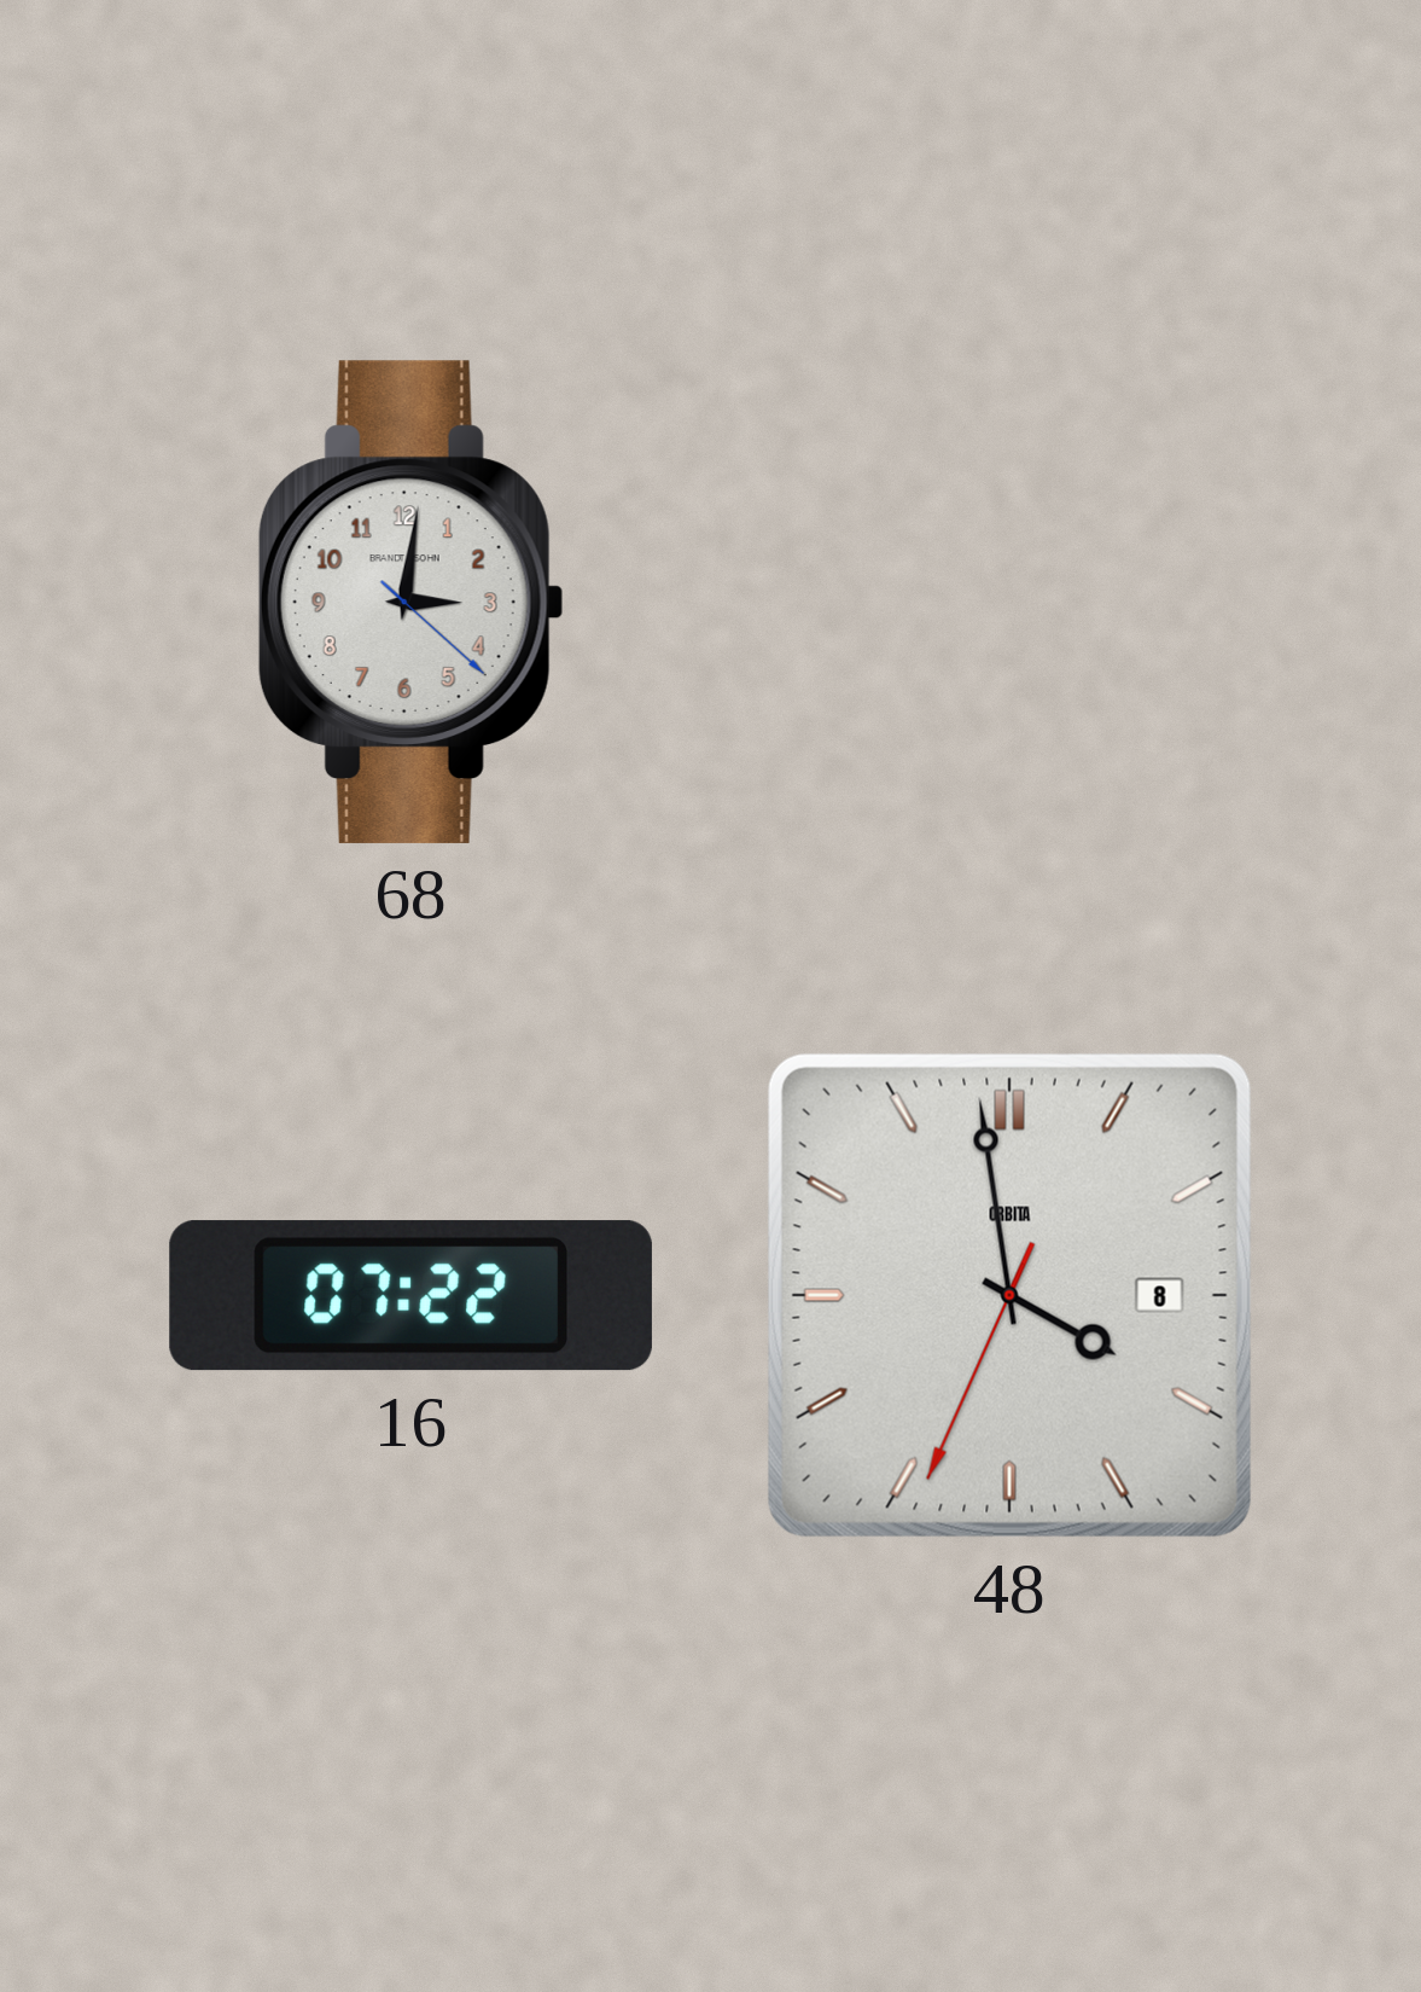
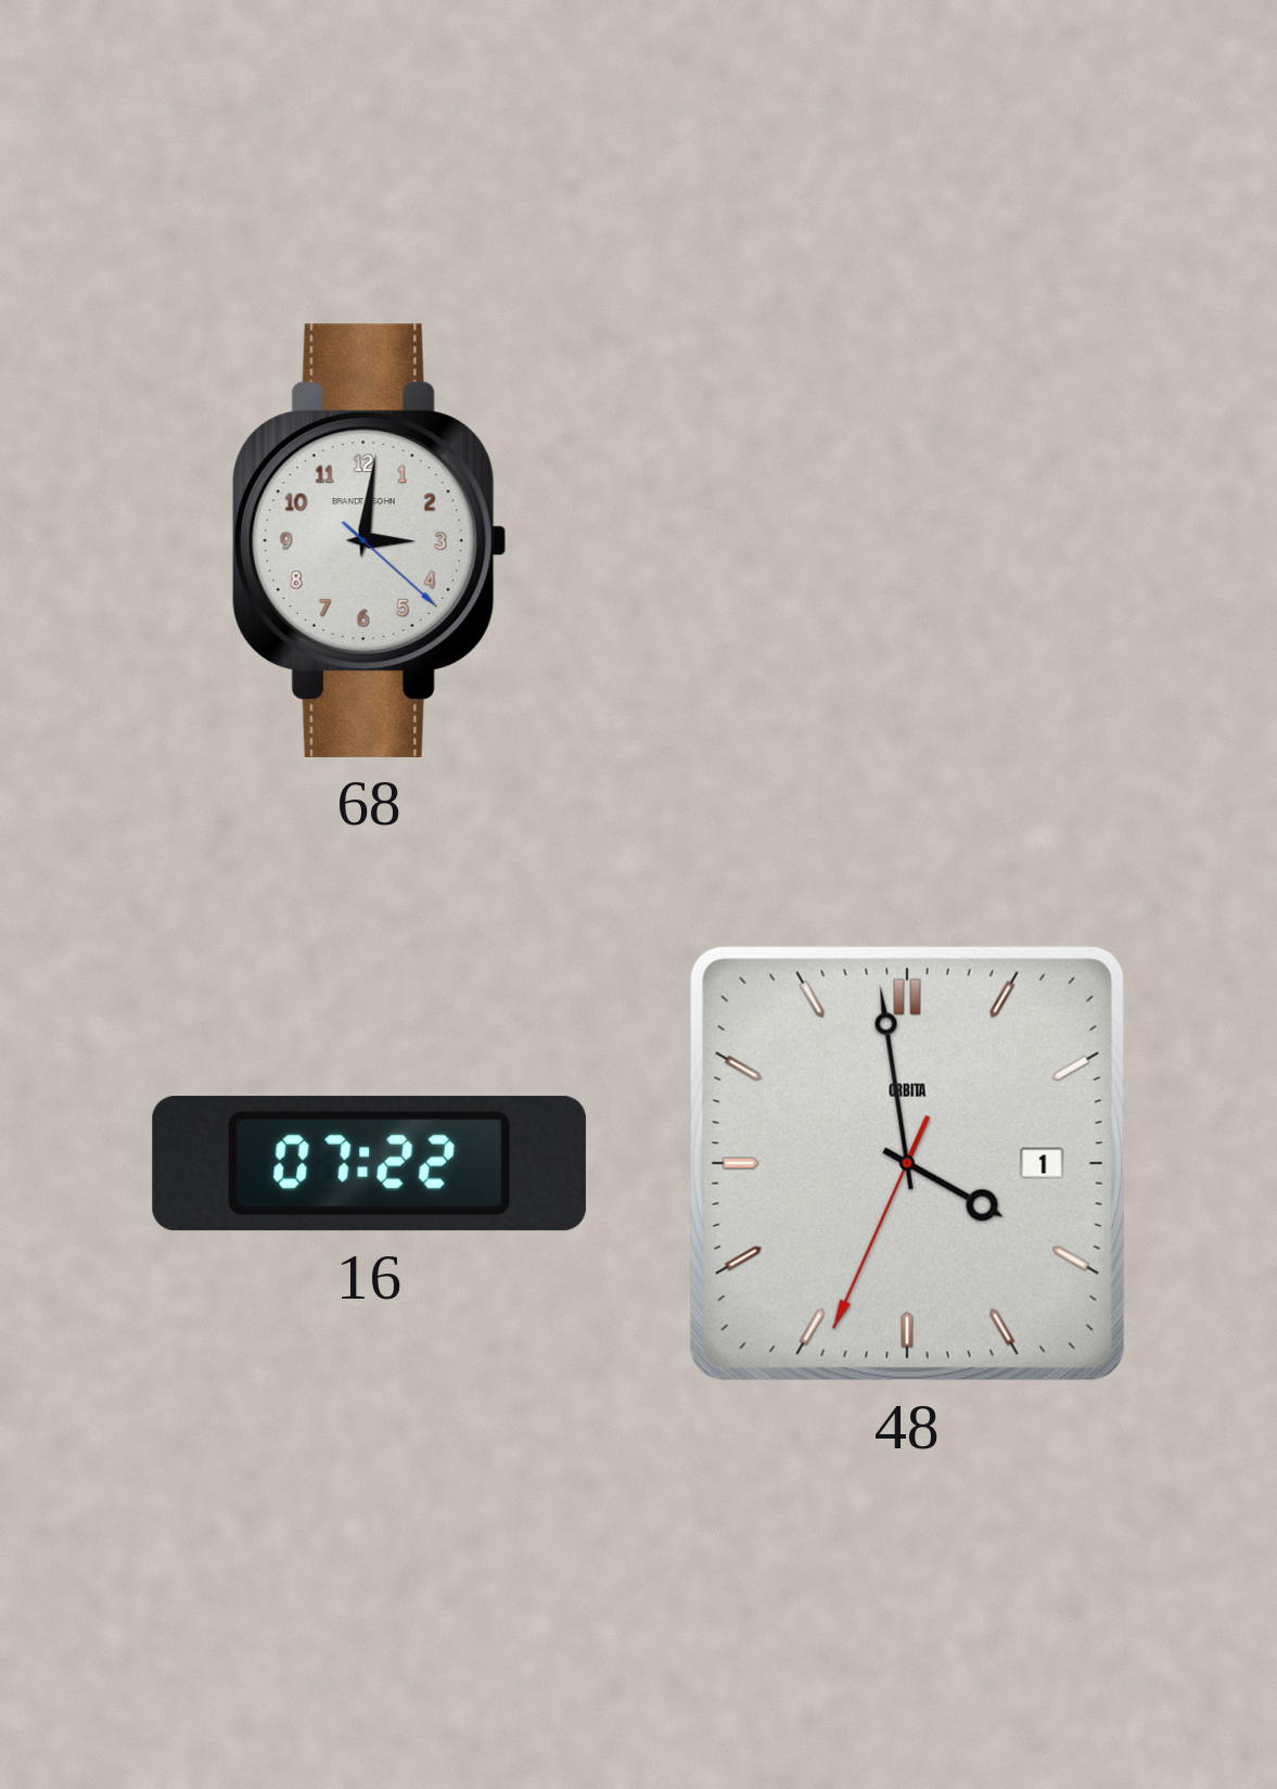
48 date: 8 -> 1
